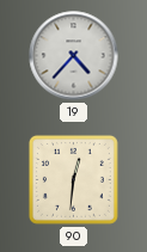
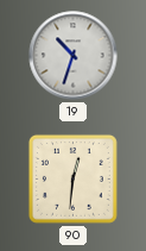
19: 4:37 -> 10:33
